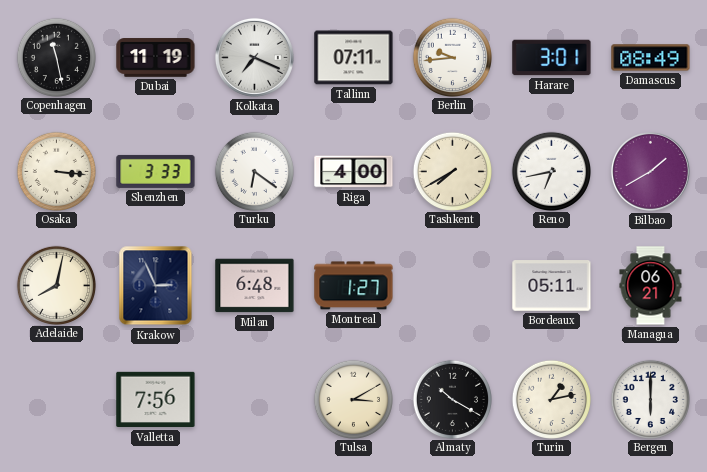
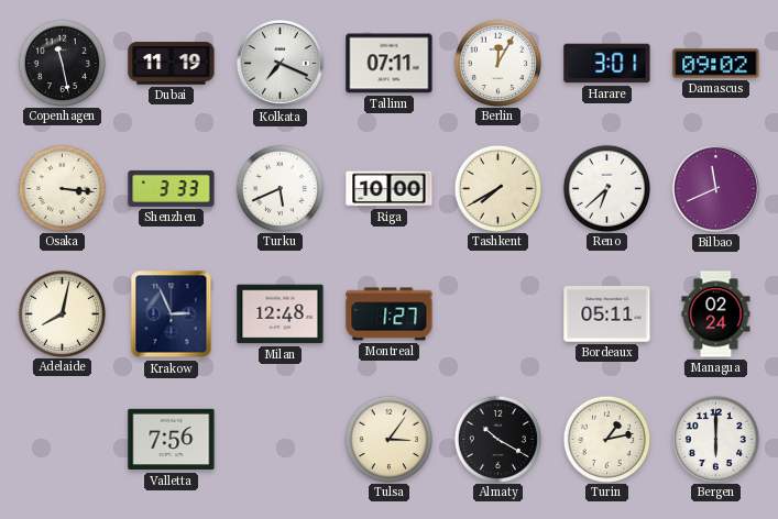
Berlin: 9:44 -> 12:05
Damascus: 08:49 -> 09:02
Turku: 6:21 -> 5:41
Riga: 4:00 -> 10:00
Reno: 6:43 -> 6:38
Bilbao: 1:40 -> 11:41
Milan: 6:48 -> 12:48
Managua: 06:21 -> 02:24
Tulsa: 3:10 -> 3:06
